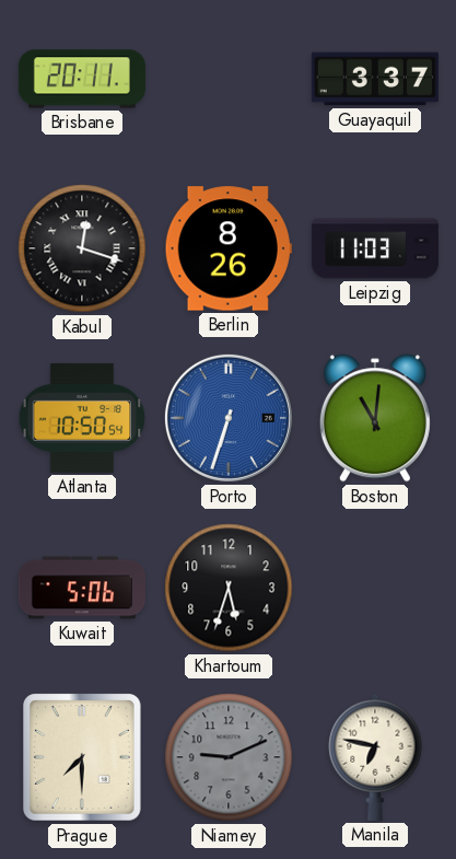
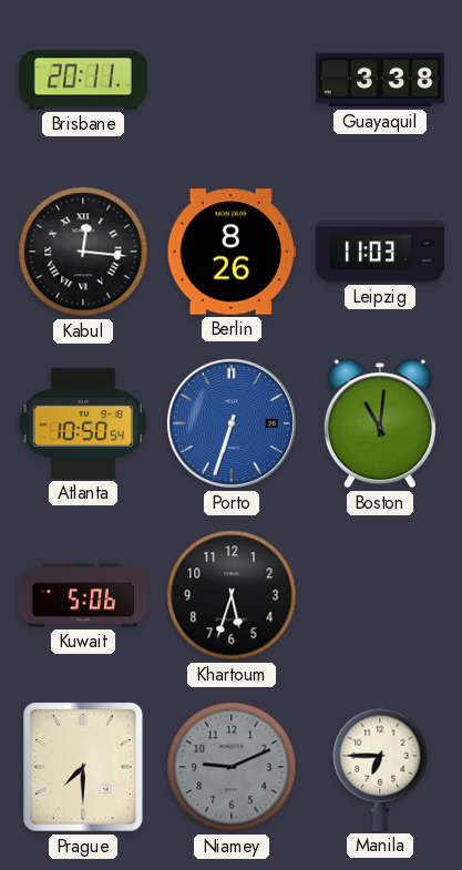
Guayaquil: 3:37 -> 3:38
Kabul: 12:18 -> 12:16
Manila: 6:47 -> 6:45
